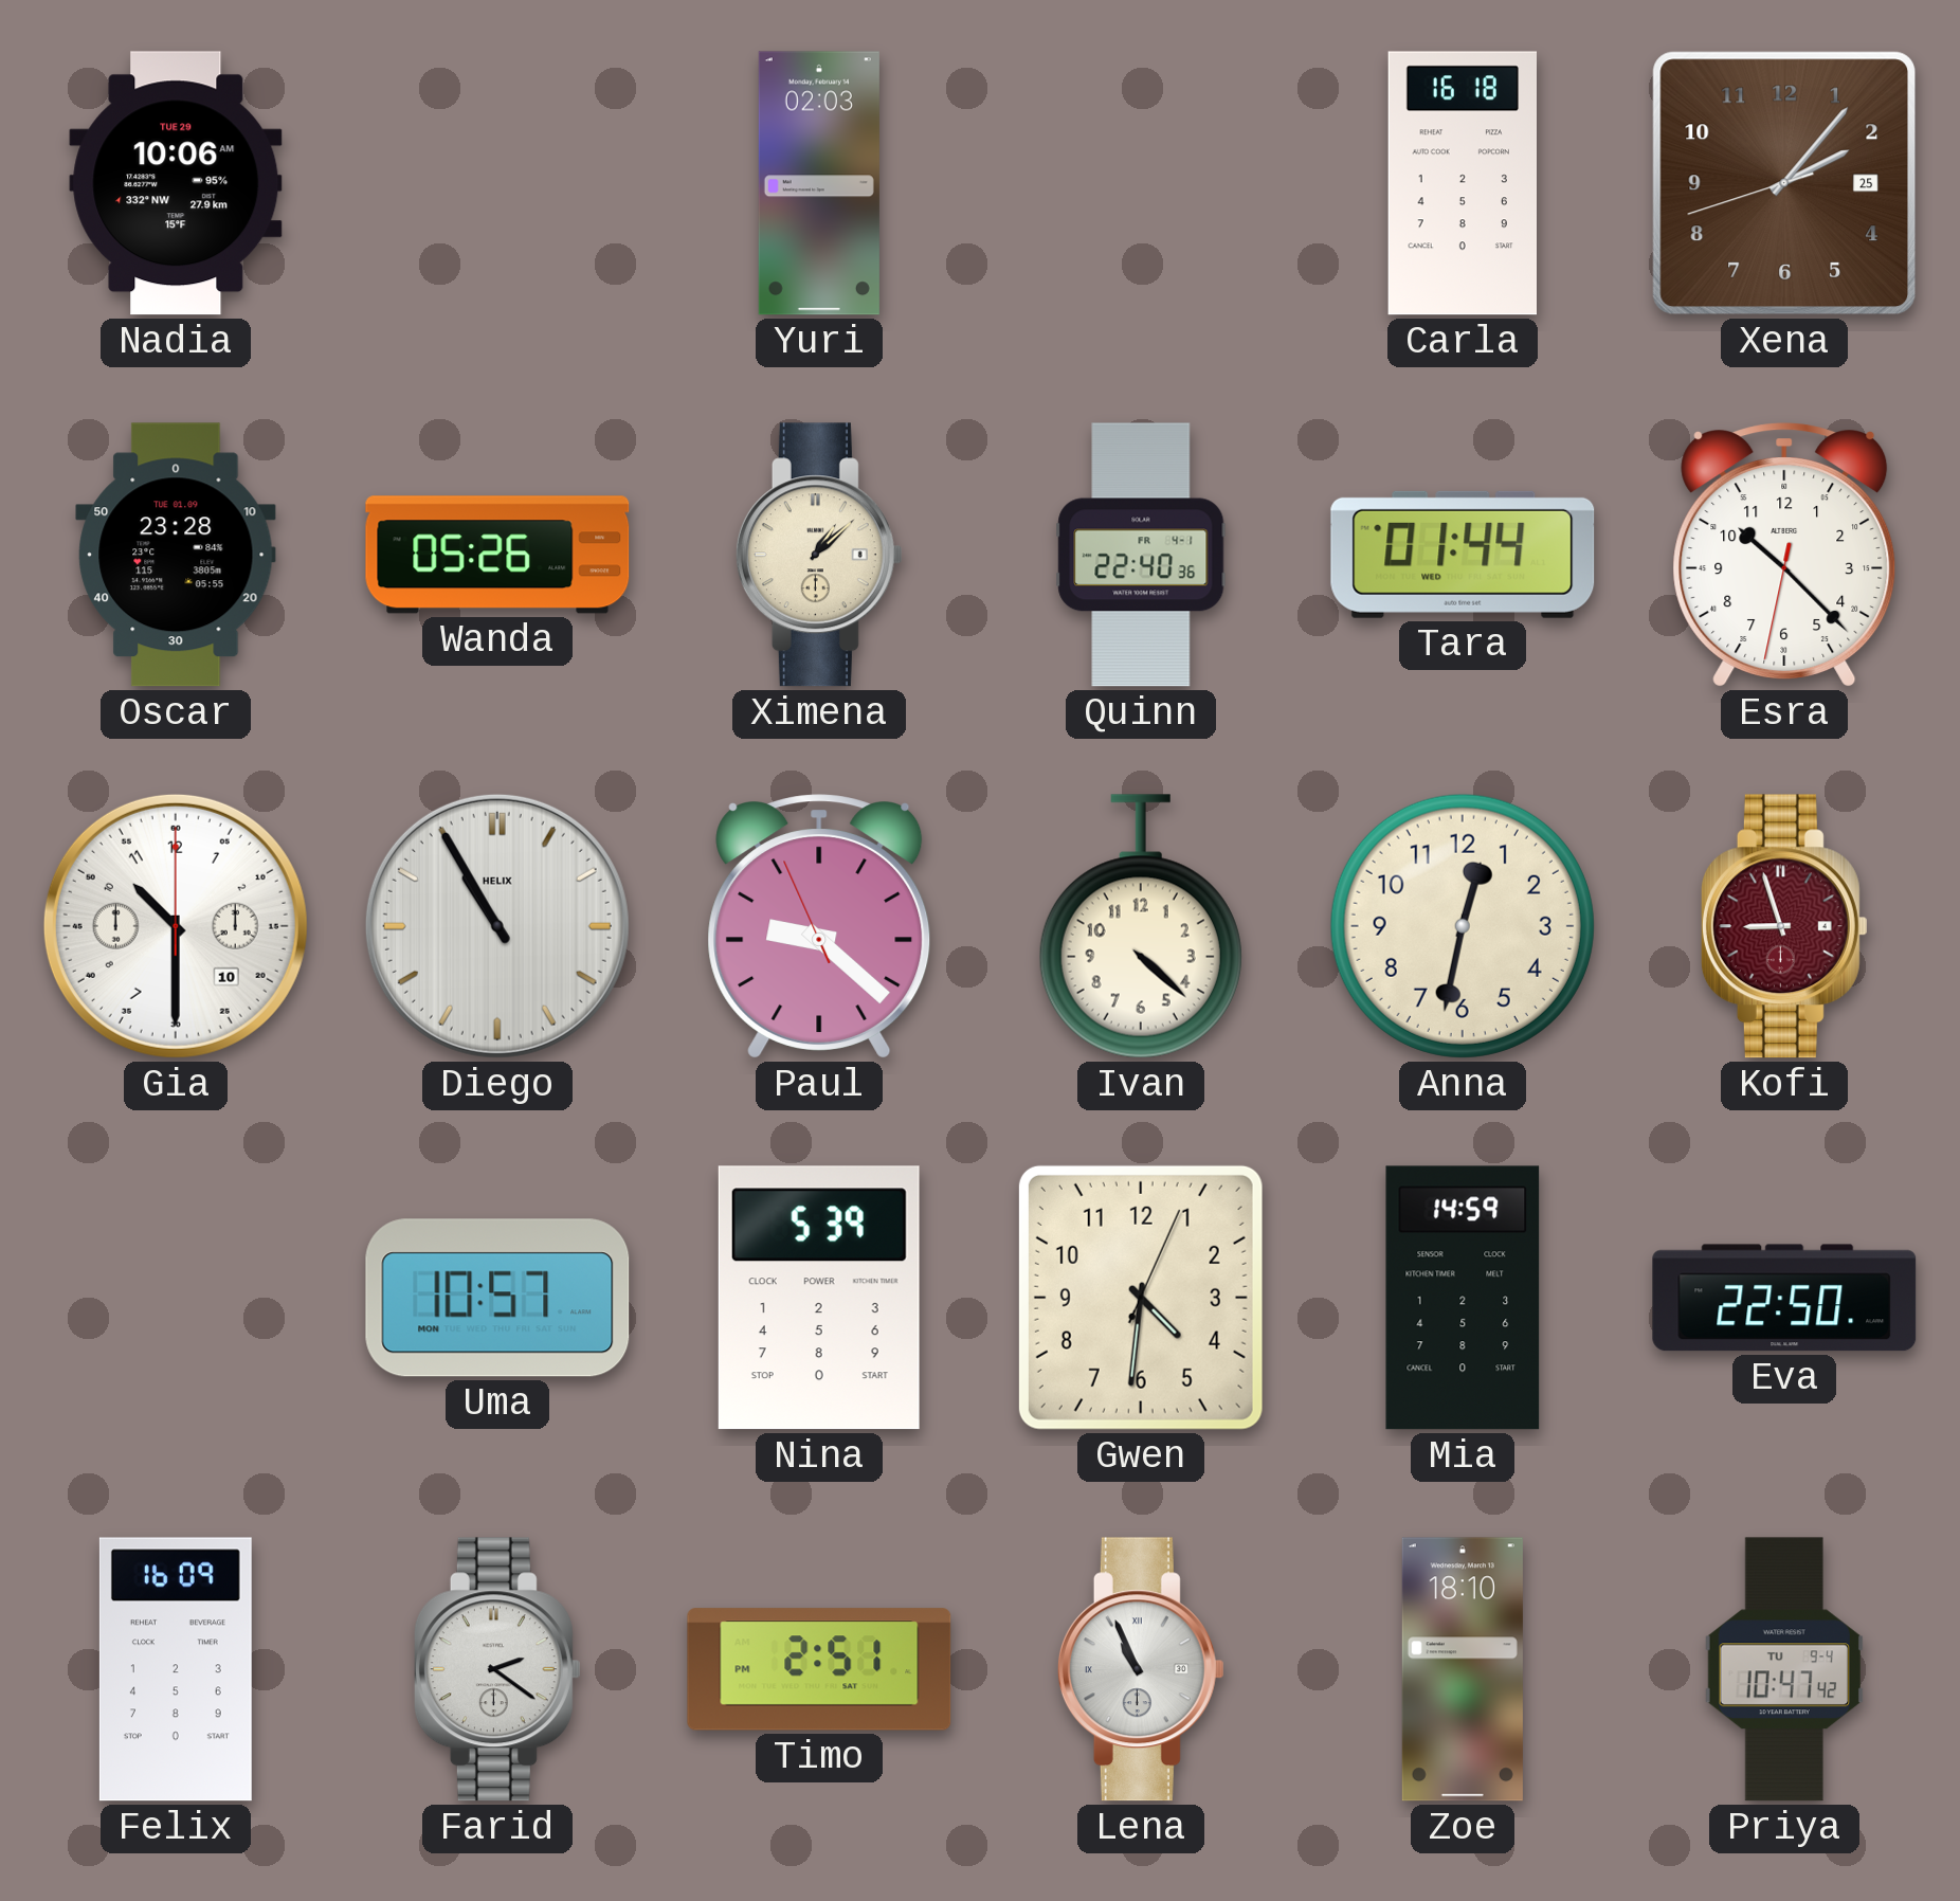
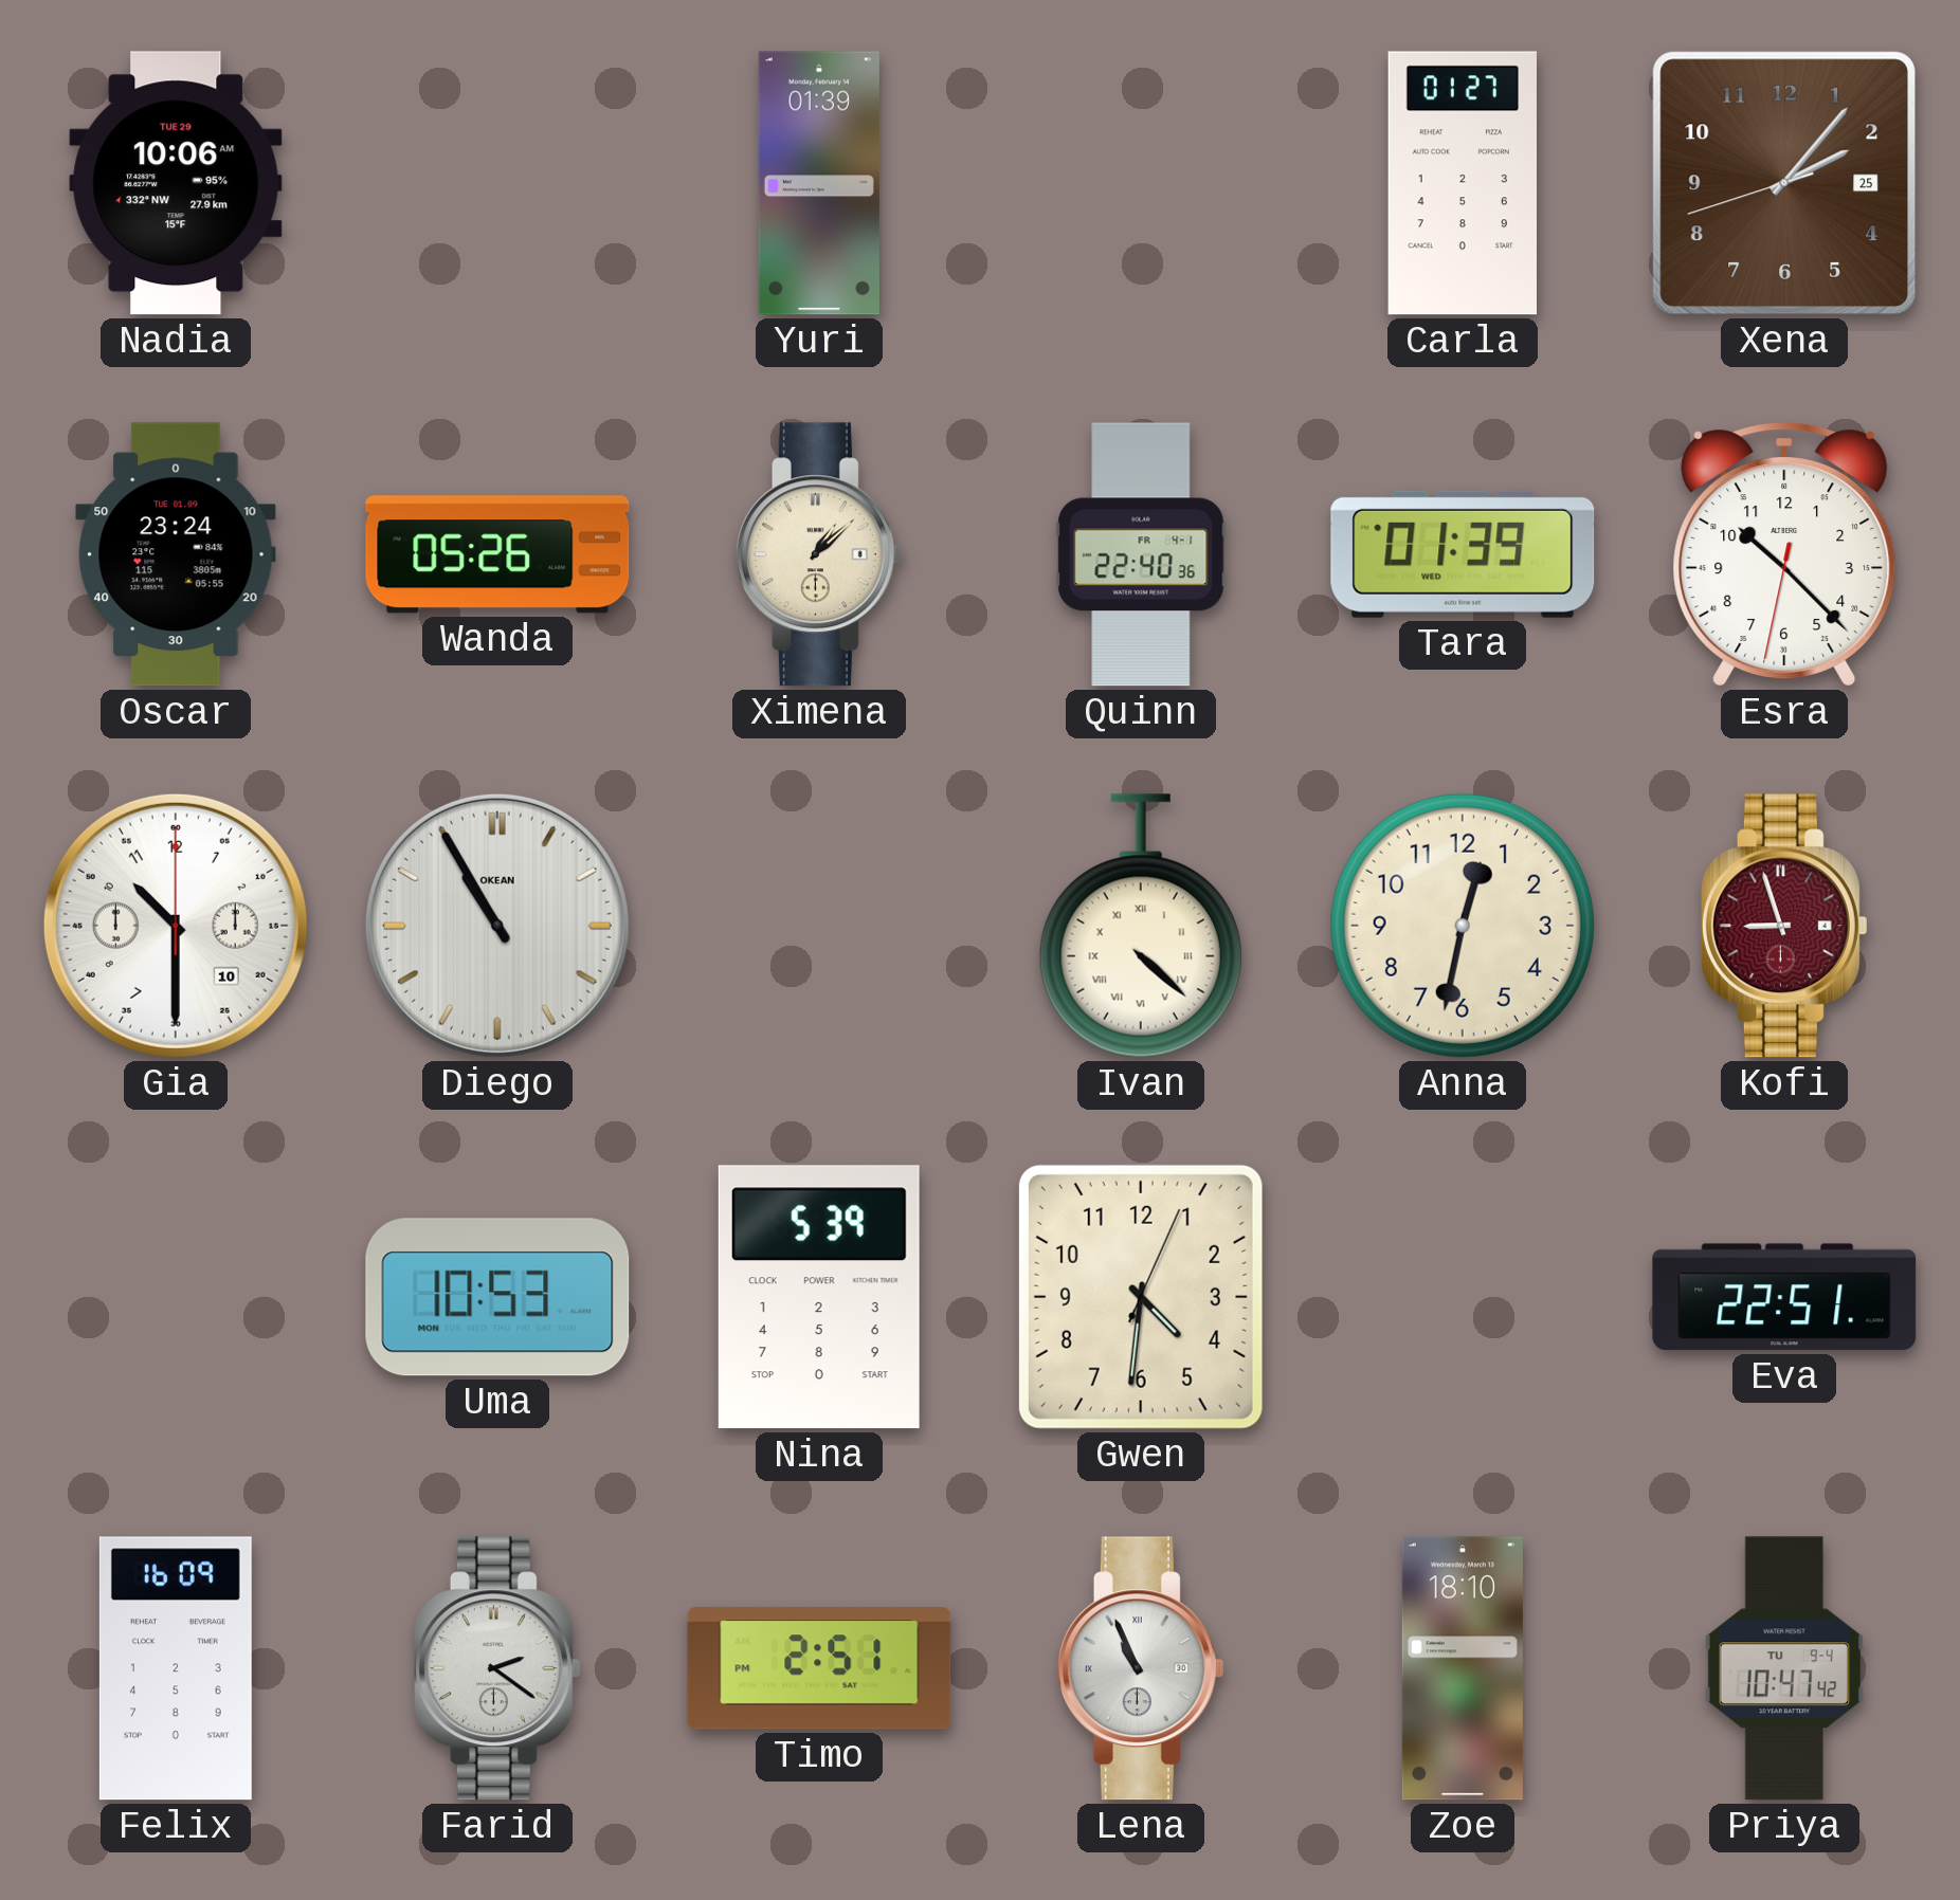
Yuri: 02:03 -> 01:39
Carla: 16:18 -> 01:27
Oscar: 23:28 -> 23:24
Tara: 01:44 -> 01:39
Diego brand: HELIX -> OKEAN
Paul: 9:21 -> none
Ivan numerals: Arabic -> Roman
Uma: 10:57 -> 10:53
Mia: 14:59 -> none
Eva: 22:50 -> 22:51
